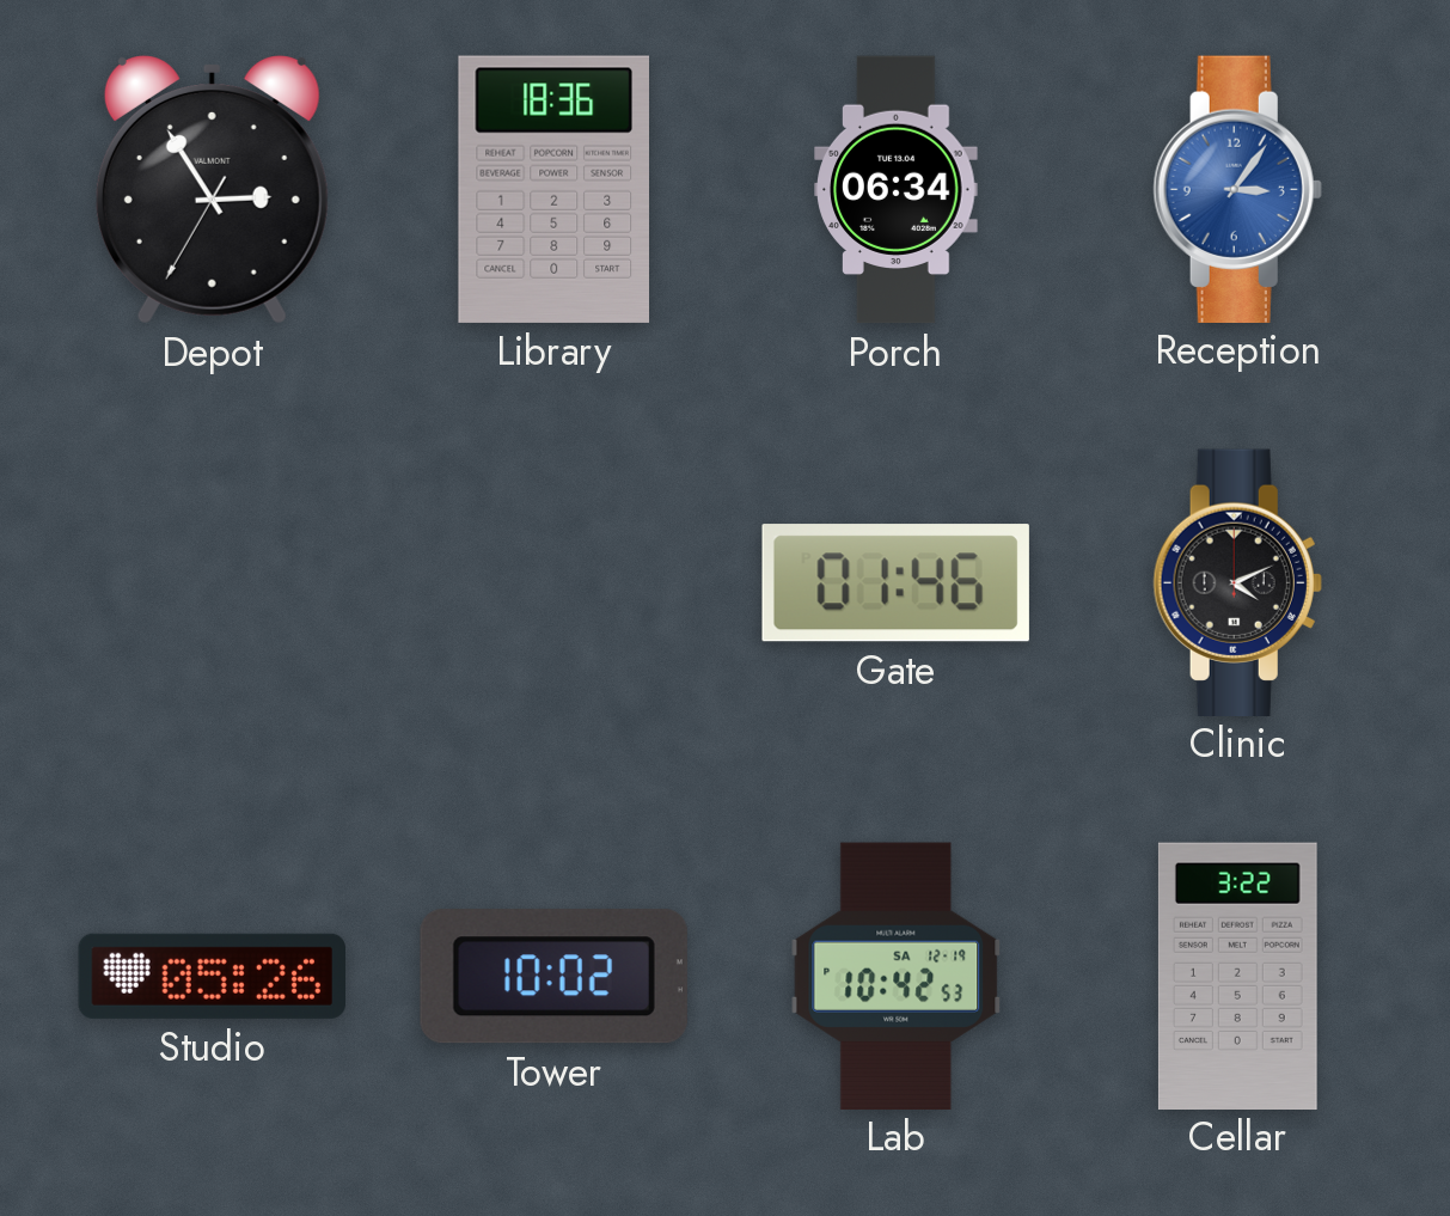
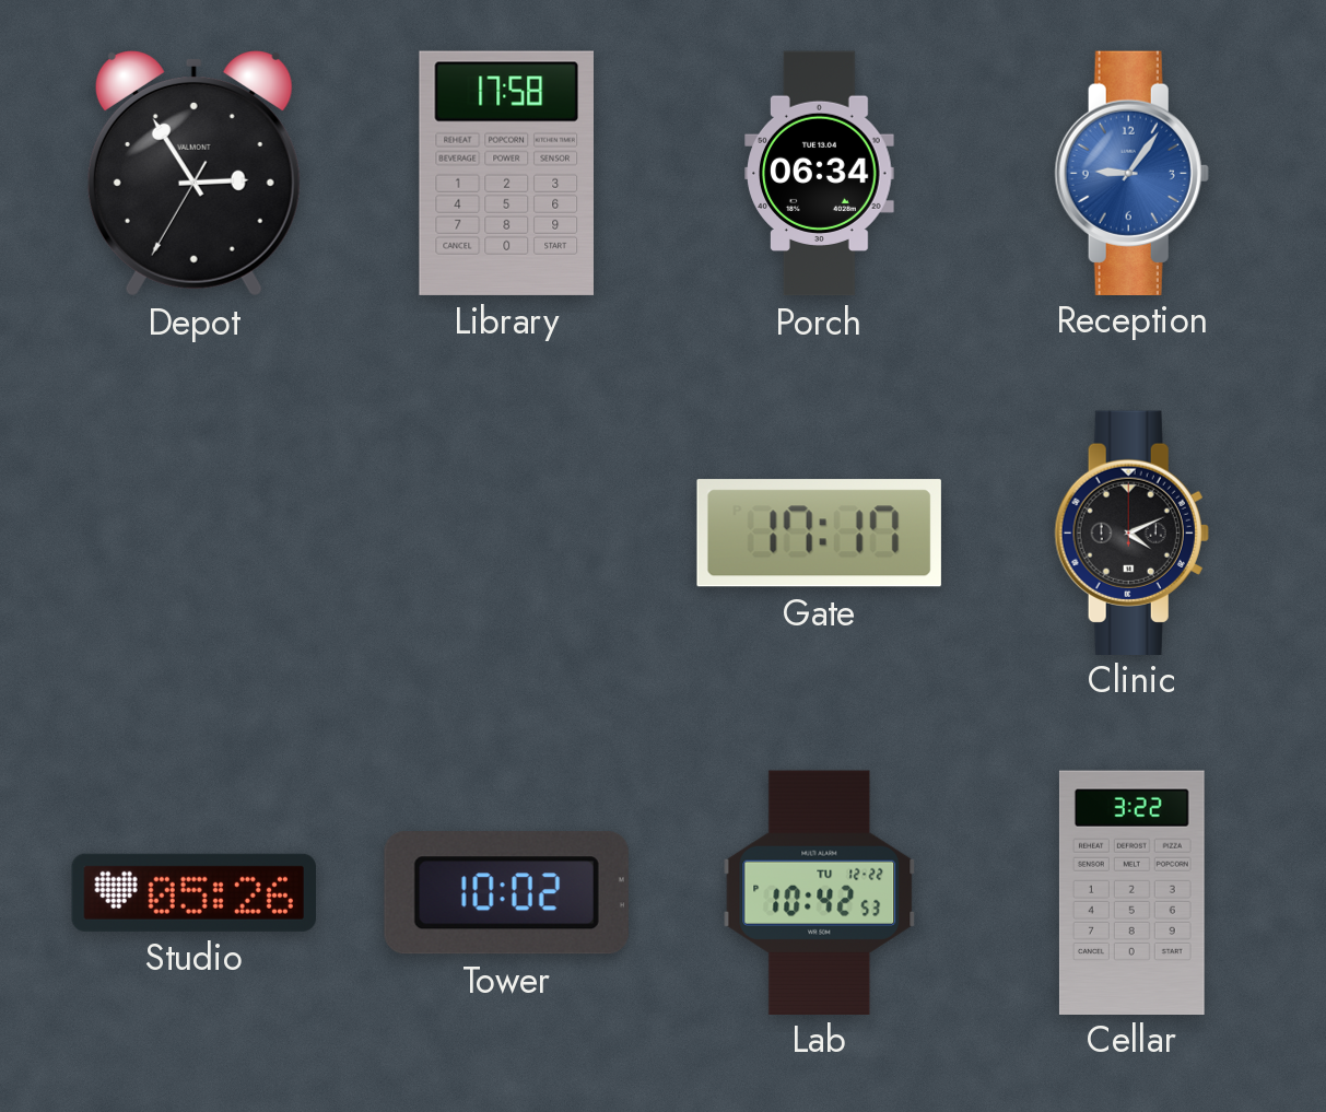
Library: 18:36 -> 17:58
Reception: 3:06 -> 9:06
Gate: 01:46 -> 17:17
Lab date: SA 12-19 -> TU 12-22
